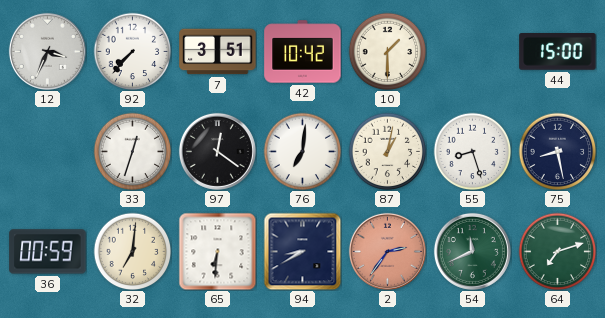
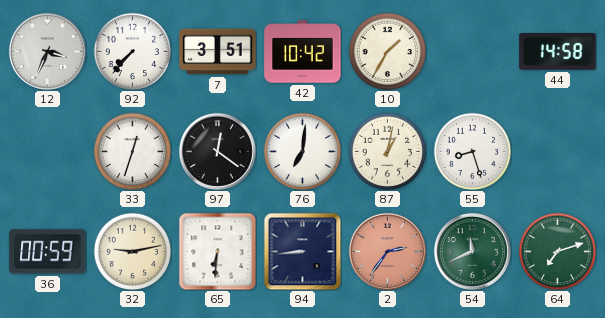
10: 1:30 -> 1:35
44: 15:00 -> 14:58
75: 8:28 -> none
32: 7:01 -> 9:13
94: 8:40 -> 8:44
